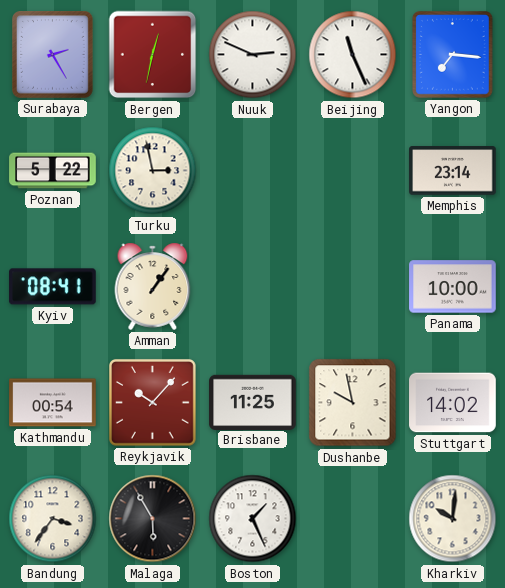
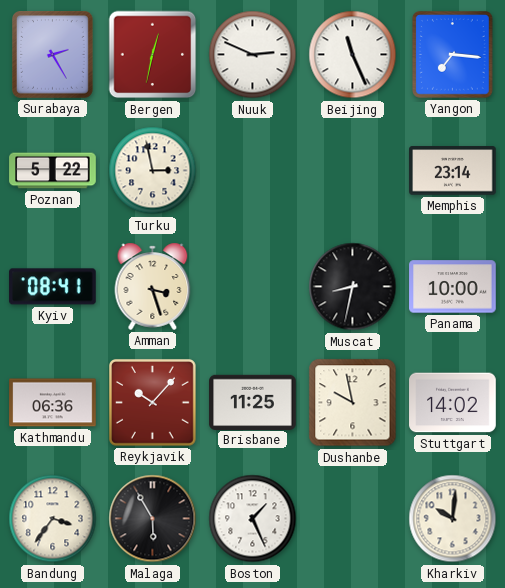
Amman: 1:06 -> 3:27
Muscat: none -> 8:32
Kathmandu: 00:54 -> 06:36
